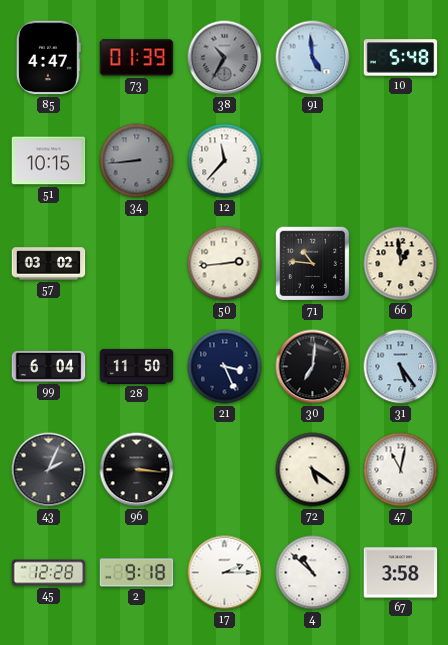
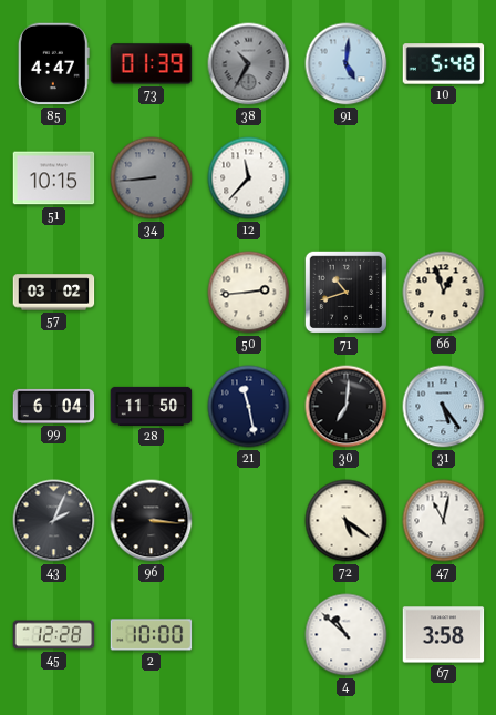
91: 4:59 -> 5:01
71: 10:46 -> 10:42
66: 12:59 -> 12:57
21: 3:26 -> 11:28
2: 9:18 -> 10:00
17: 2:15 -> none
